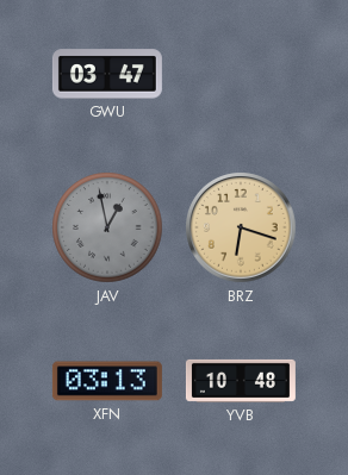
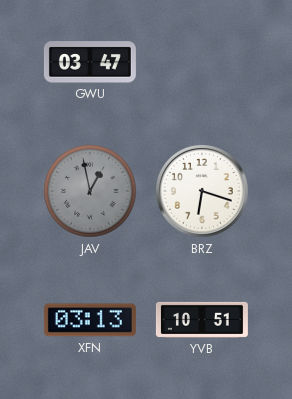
BRZ dial: champagne -> white
YVB: 10:48 -> 10:51
